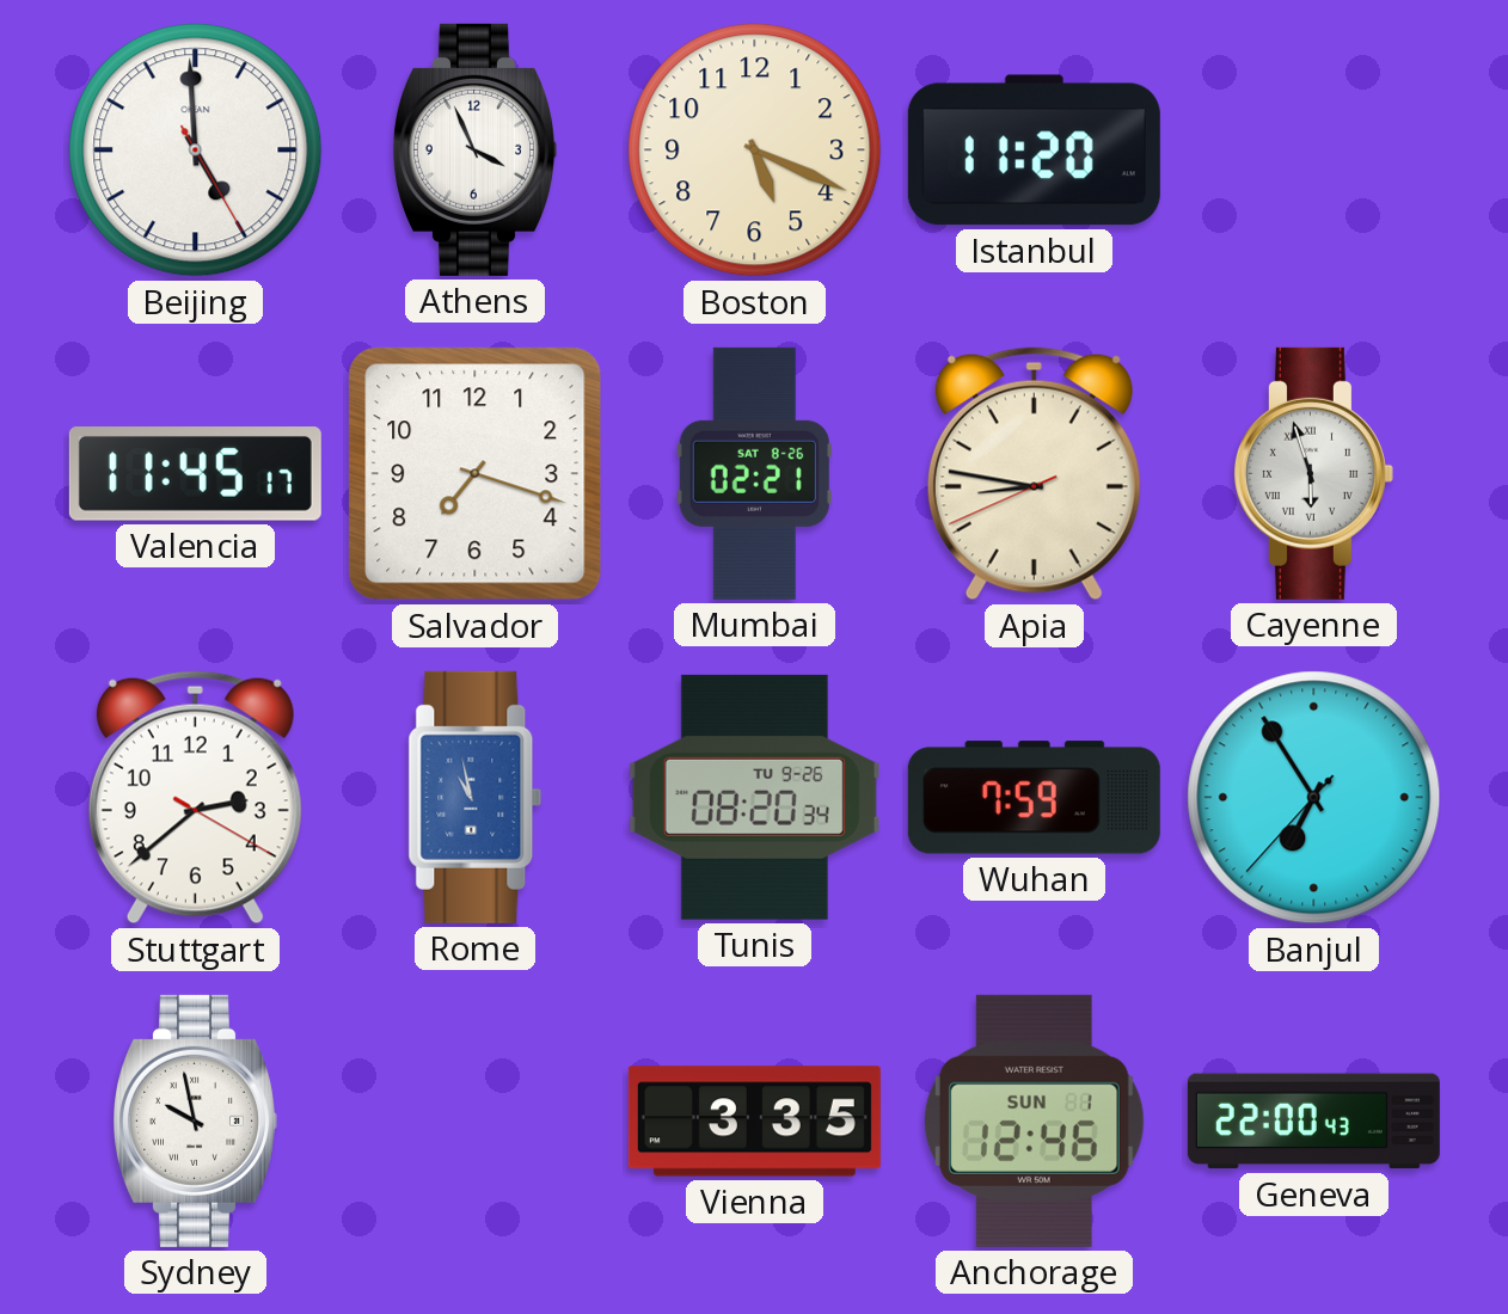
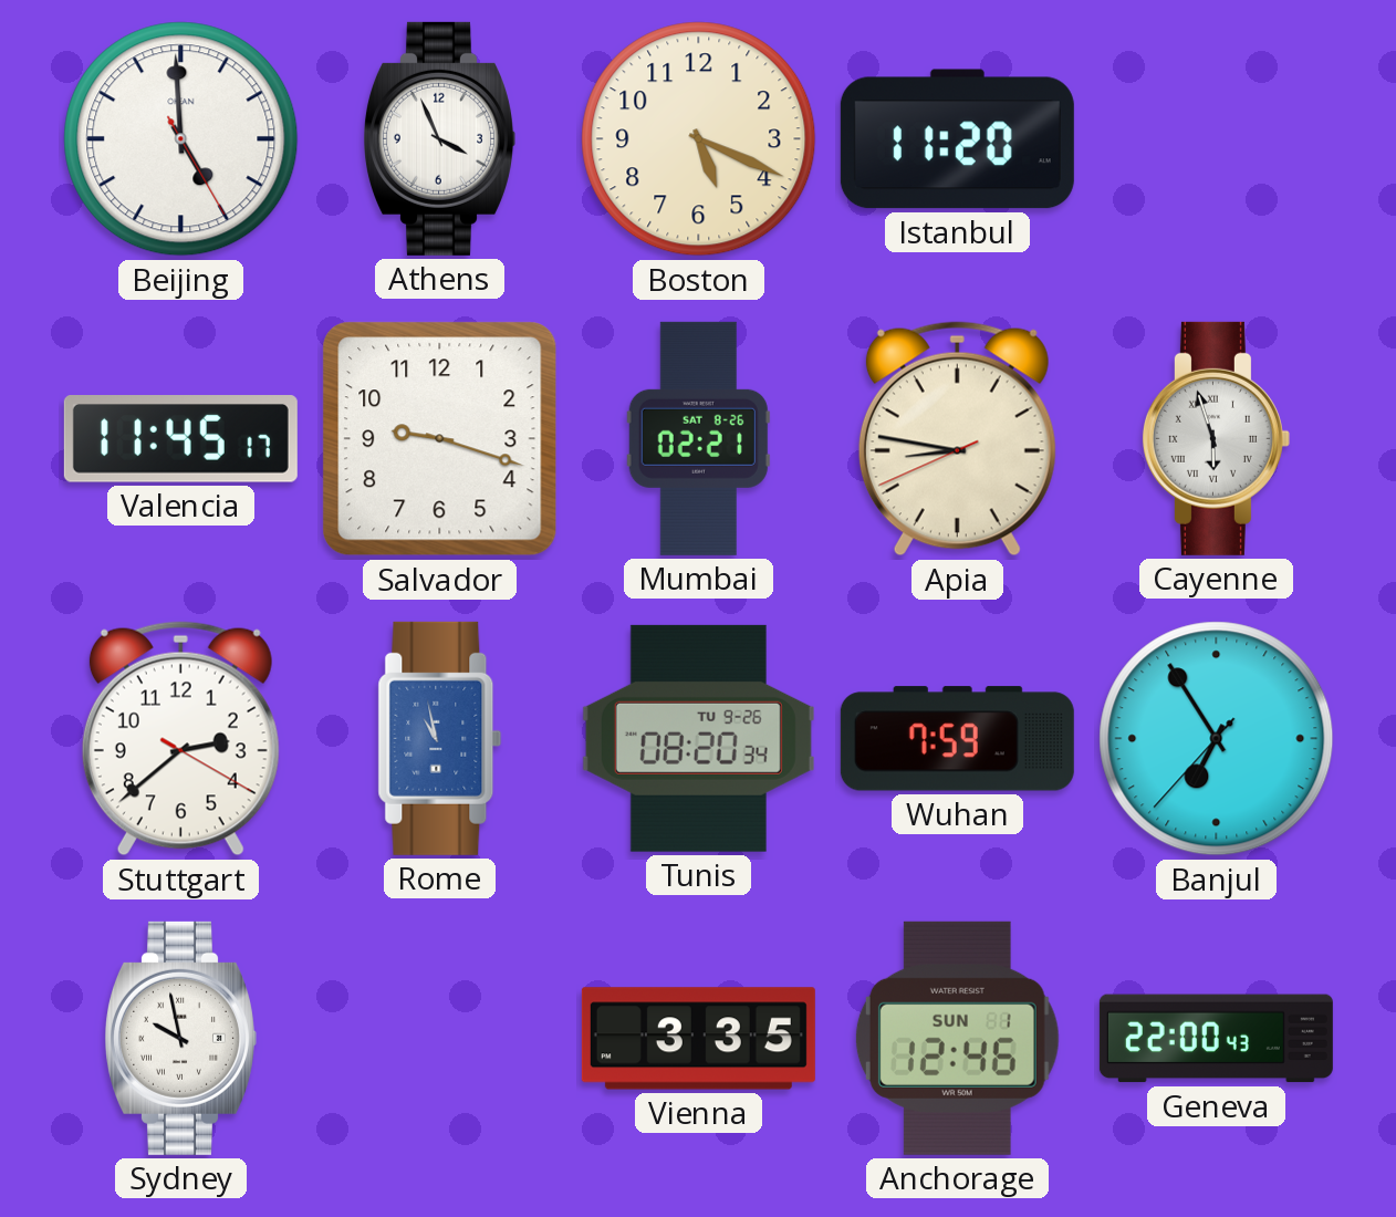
Salvador: 7:18 -> 9:18
